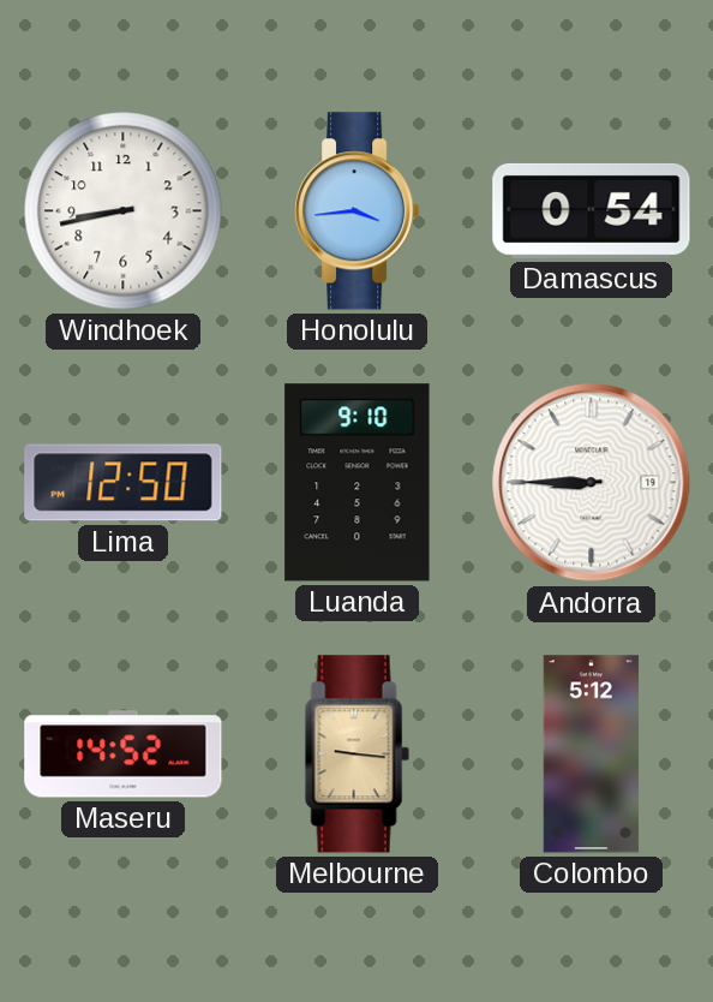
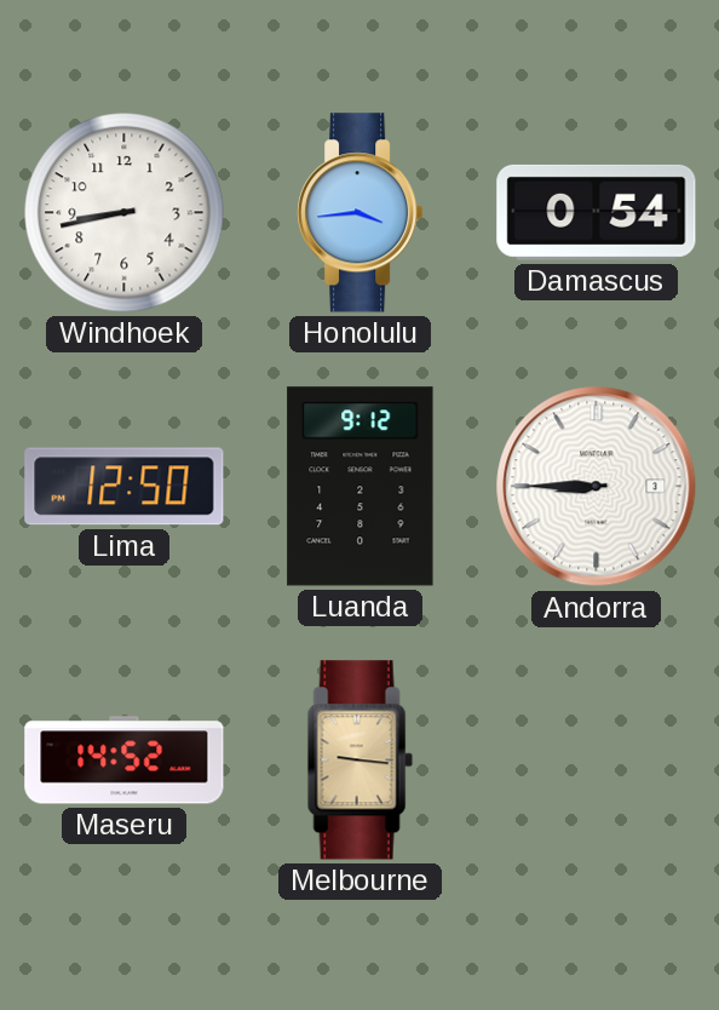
Luanda: 9:10 -> 9:12
Andorra date: 19 -> 3
Colombo: 5:12 -> none
